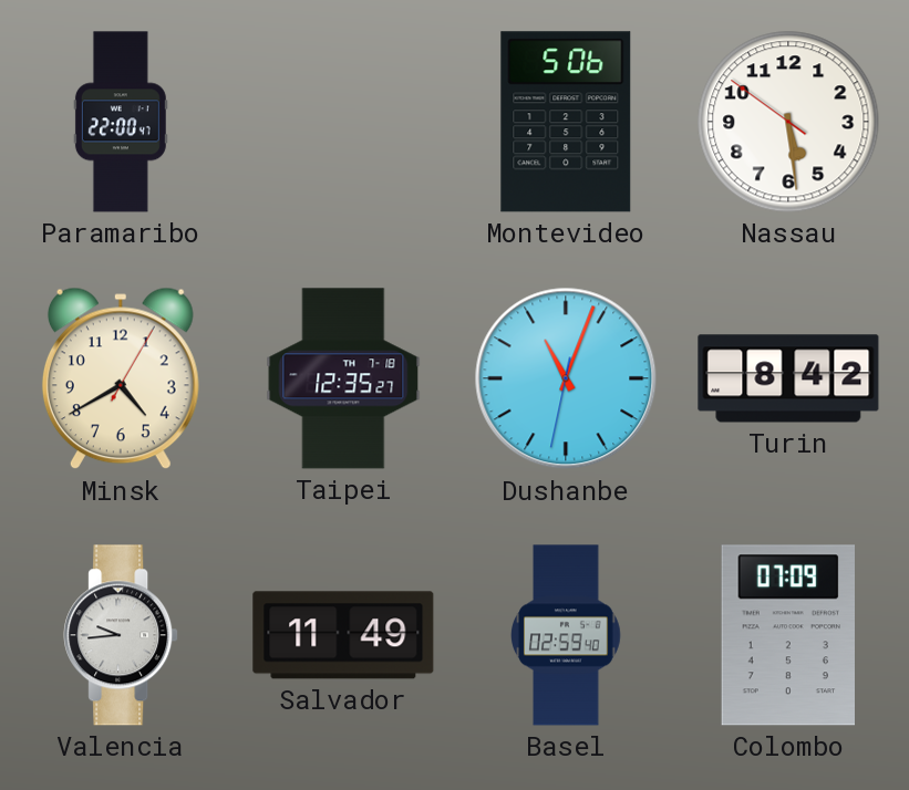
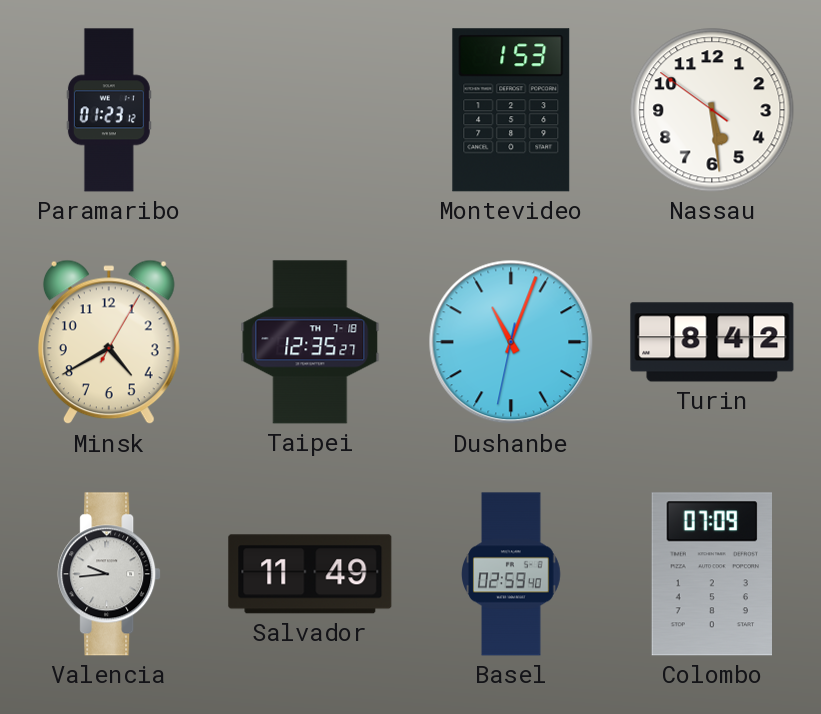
Paramaribo: 22:00 -> 01:23
Montevideo: 5:06 -> 1:53
